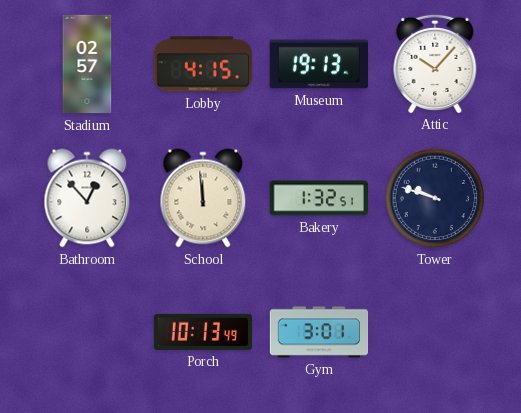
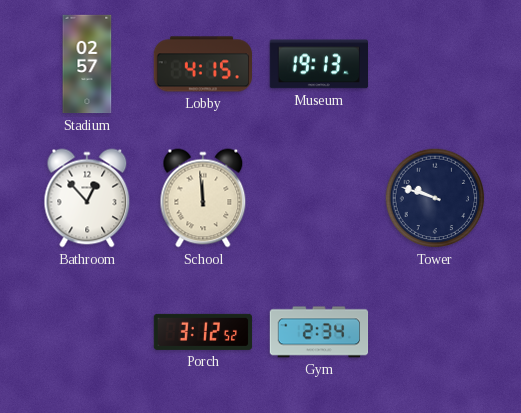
Attic: 10:07 -> none
Bakery: 1:32 -> none
Porch: 10:13 -> 3:12
Gym: 3:01 -> 2:34
